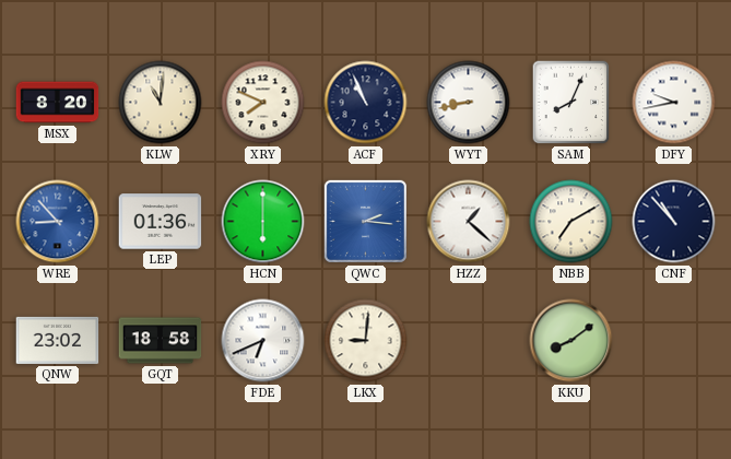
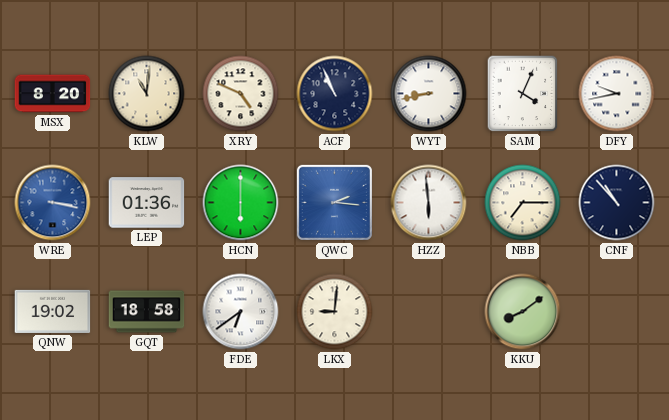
XRY: 7:49 -> 4:49
SAM: 8:04 -> 4:04
WRE: 8:53 -> 3:17
HZZ: 1:22 -> 5:59
NBB: 7:10 -> 7:15
QNW: 23:02 -> 19:02
FDE: 6:41 -> 6:39
